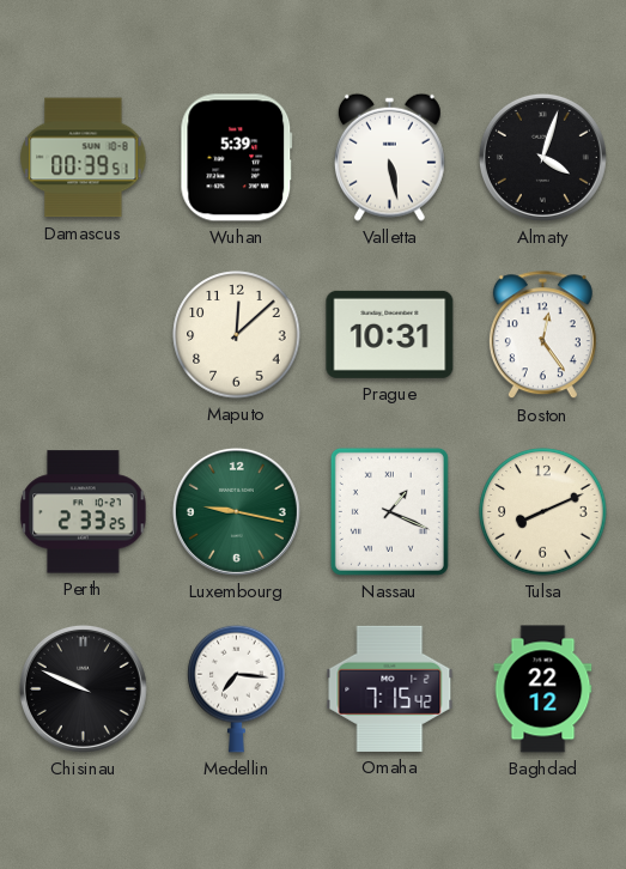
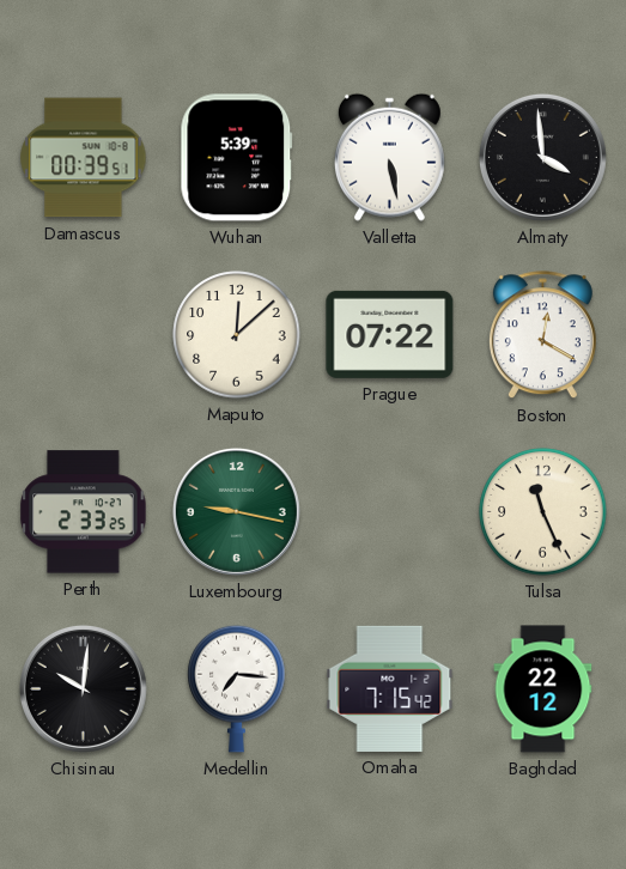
Almaty: 4:03 -> 3:59
Prague: 10:31 -> 07:22
Boston: 12:24 -> 12:20
Nassau: 1:19 -> none
Tulsa: 8:11 -> 11:26
Chisinau: 9:49 -> 10:01
